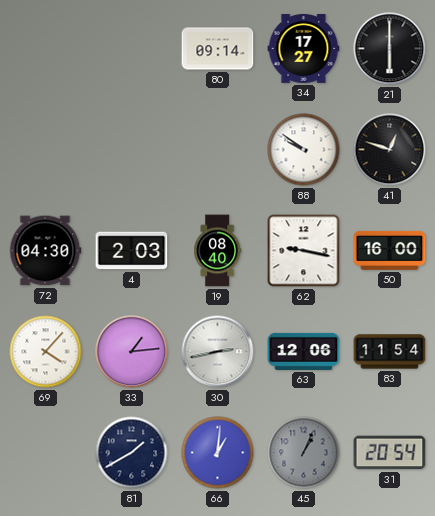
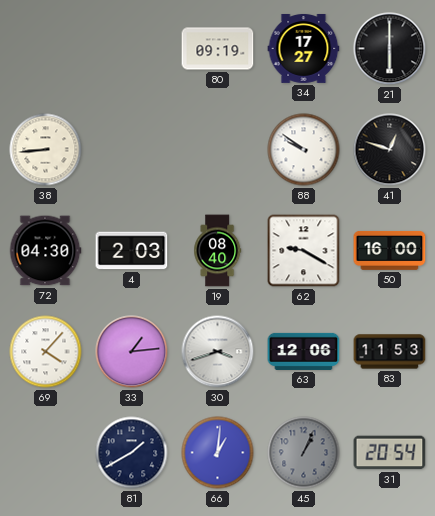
80: 09:14 -> 09:19
38: none -> 8:44
62: 9:17 -> 9:20
30: 2:43 -> 3:42
83: 11:54 -> 11:53
